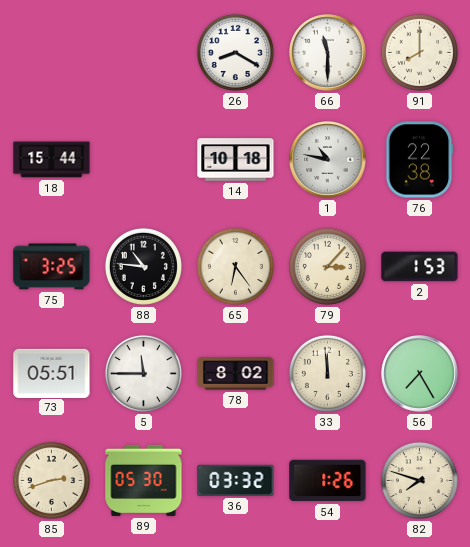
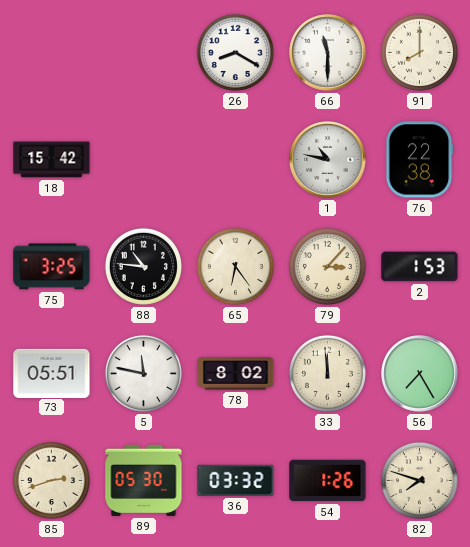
18: 15:44 -> 15:42
14: 10:18 -> none
5: 11:45 -> 11:47
